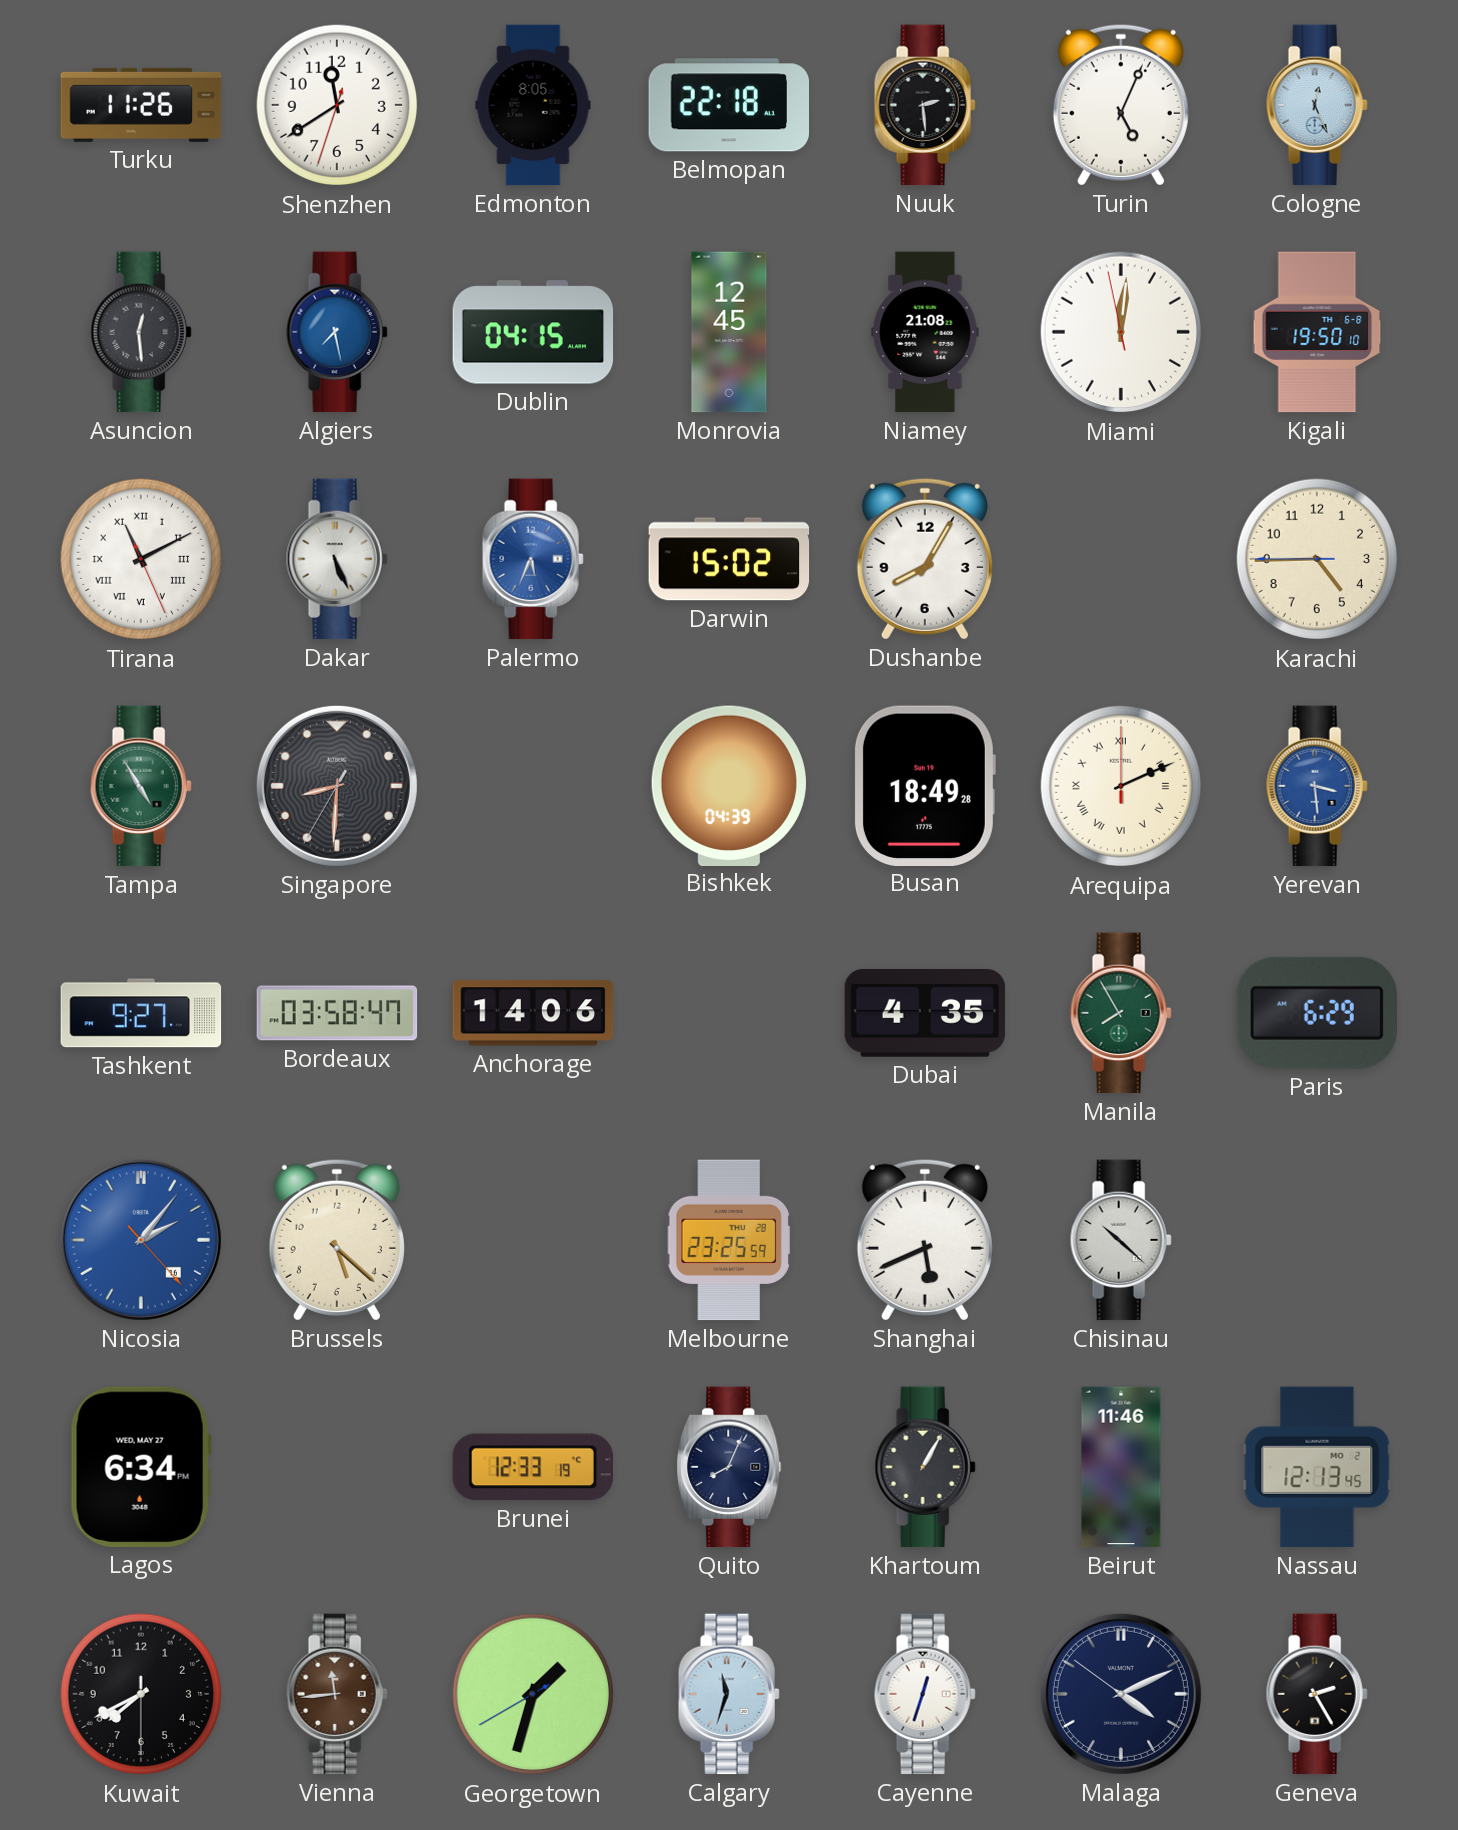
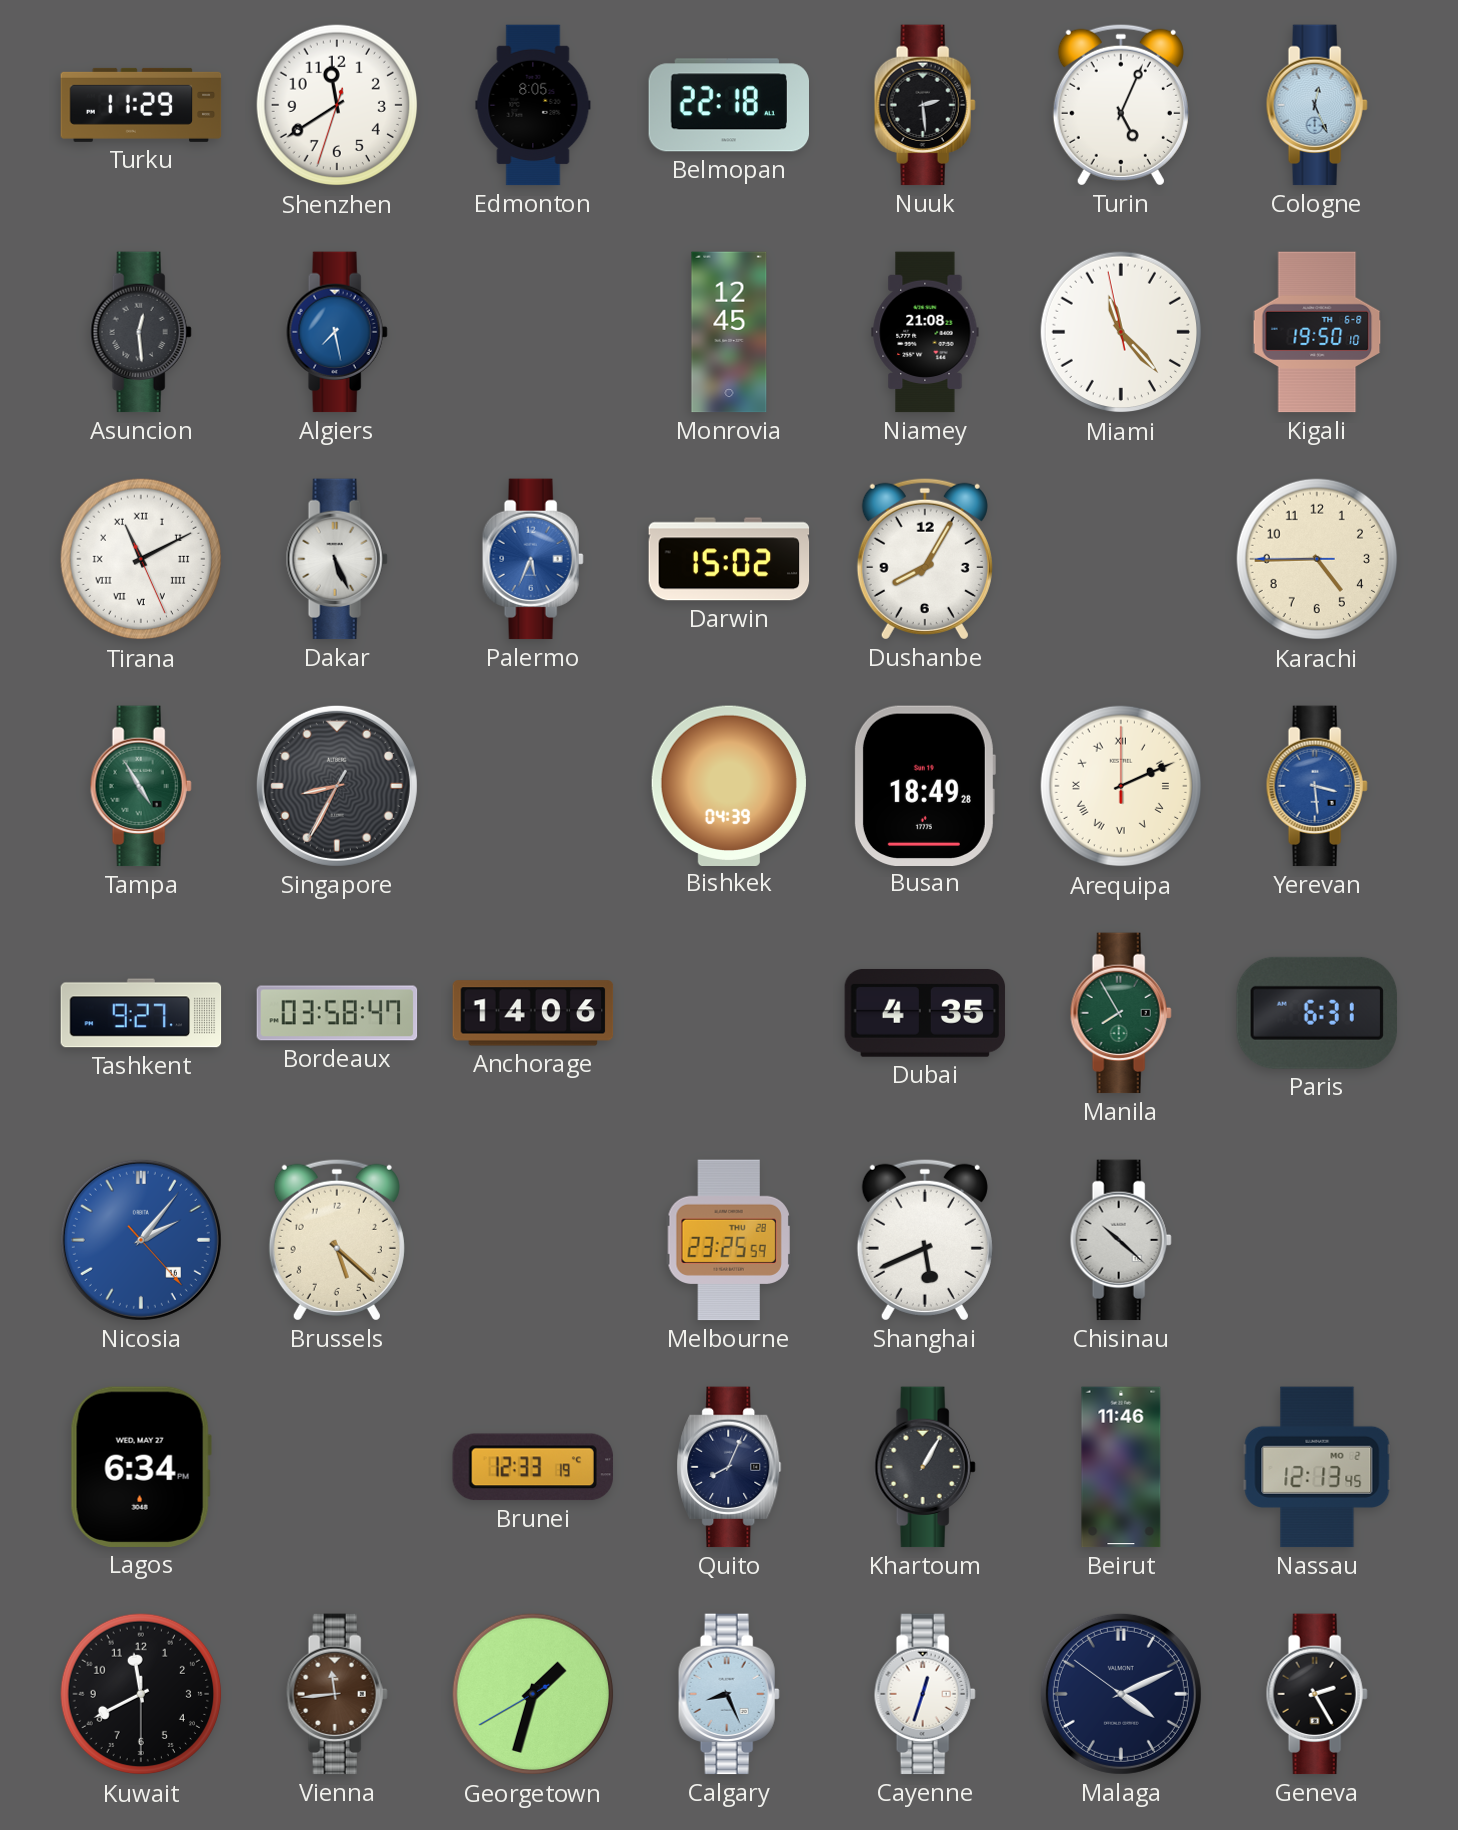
Turku: 11:26 -> 11:29
Dublin: 04:15 -> none
Miami: 12:00 -> 11:22
Singapore: 8:30 -> 8:34
Paris: 6:29 -> 6:31
Kuwait: 7:40 -> 11:40
Calgary: 11:33 -> 8:26
